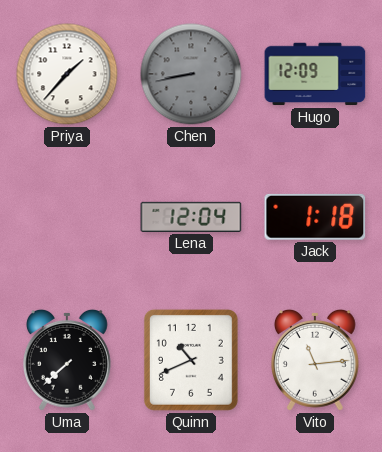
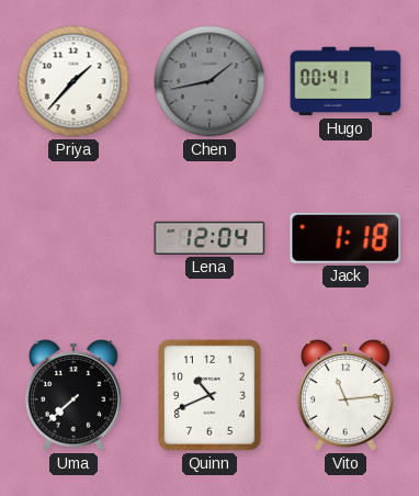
Chen: 8:43 -> 1:43
Hugo: 12:09 -> 00:41
